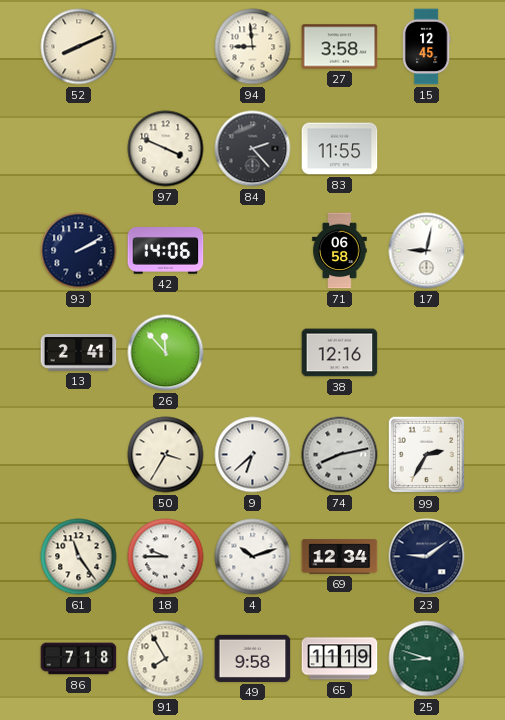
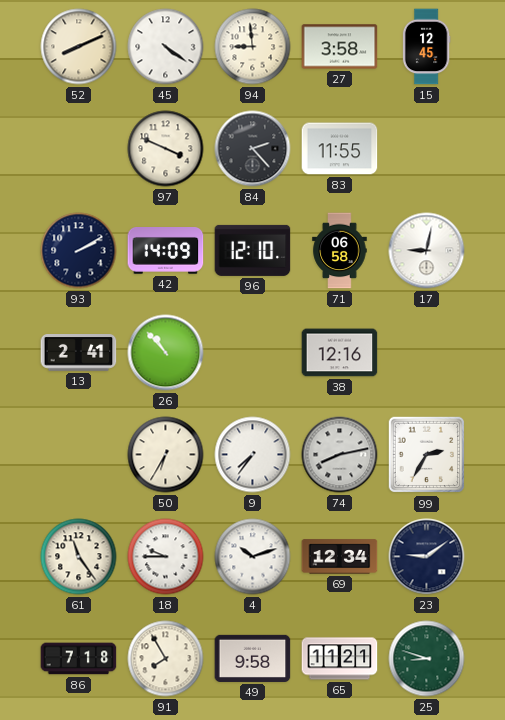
45: none -> 4:21
42: 14:06 -> 14:09
96: none -> 12:10
26: 11:53 -> 10:53
50: 3:35 -> 6:35
9: 6:38 -> 7:36
65: 11:19 -> 11:21
